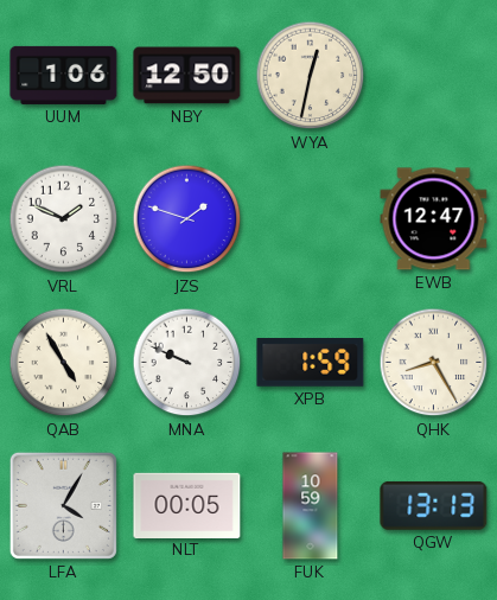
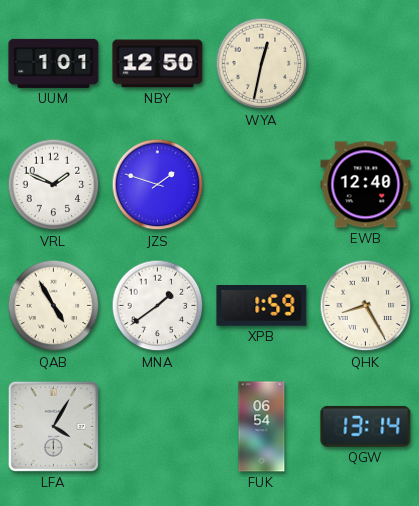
UUM: 1:06 -> 1:01
EWB: 12:47 -> 12:40
MNA: 9:49 -> 1:39
NLT: 00:05 -> none
FUK: 10:59 -> 06:54
QGW: 13:13 -> 13:14
